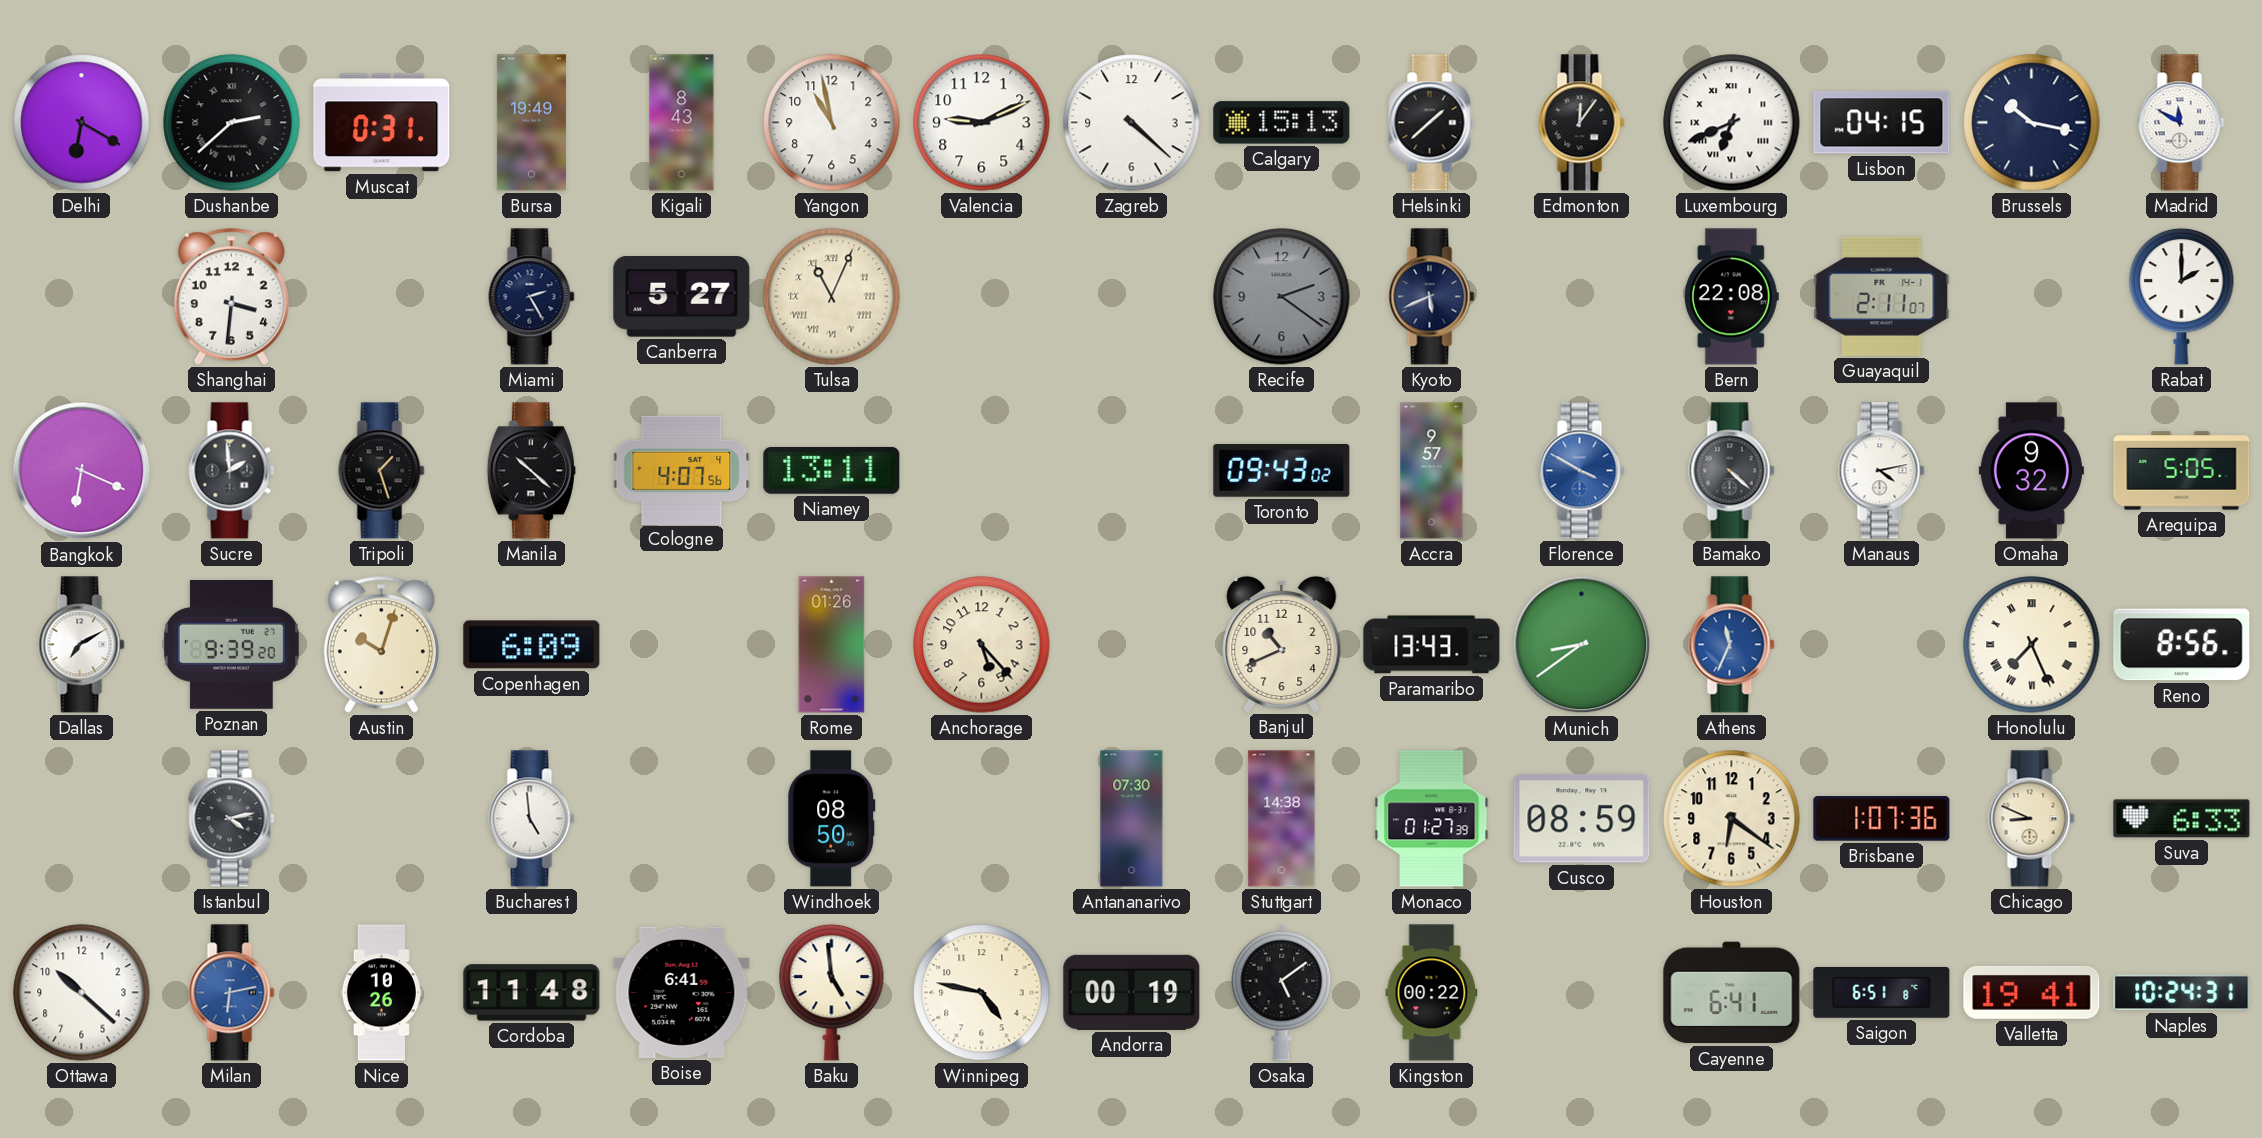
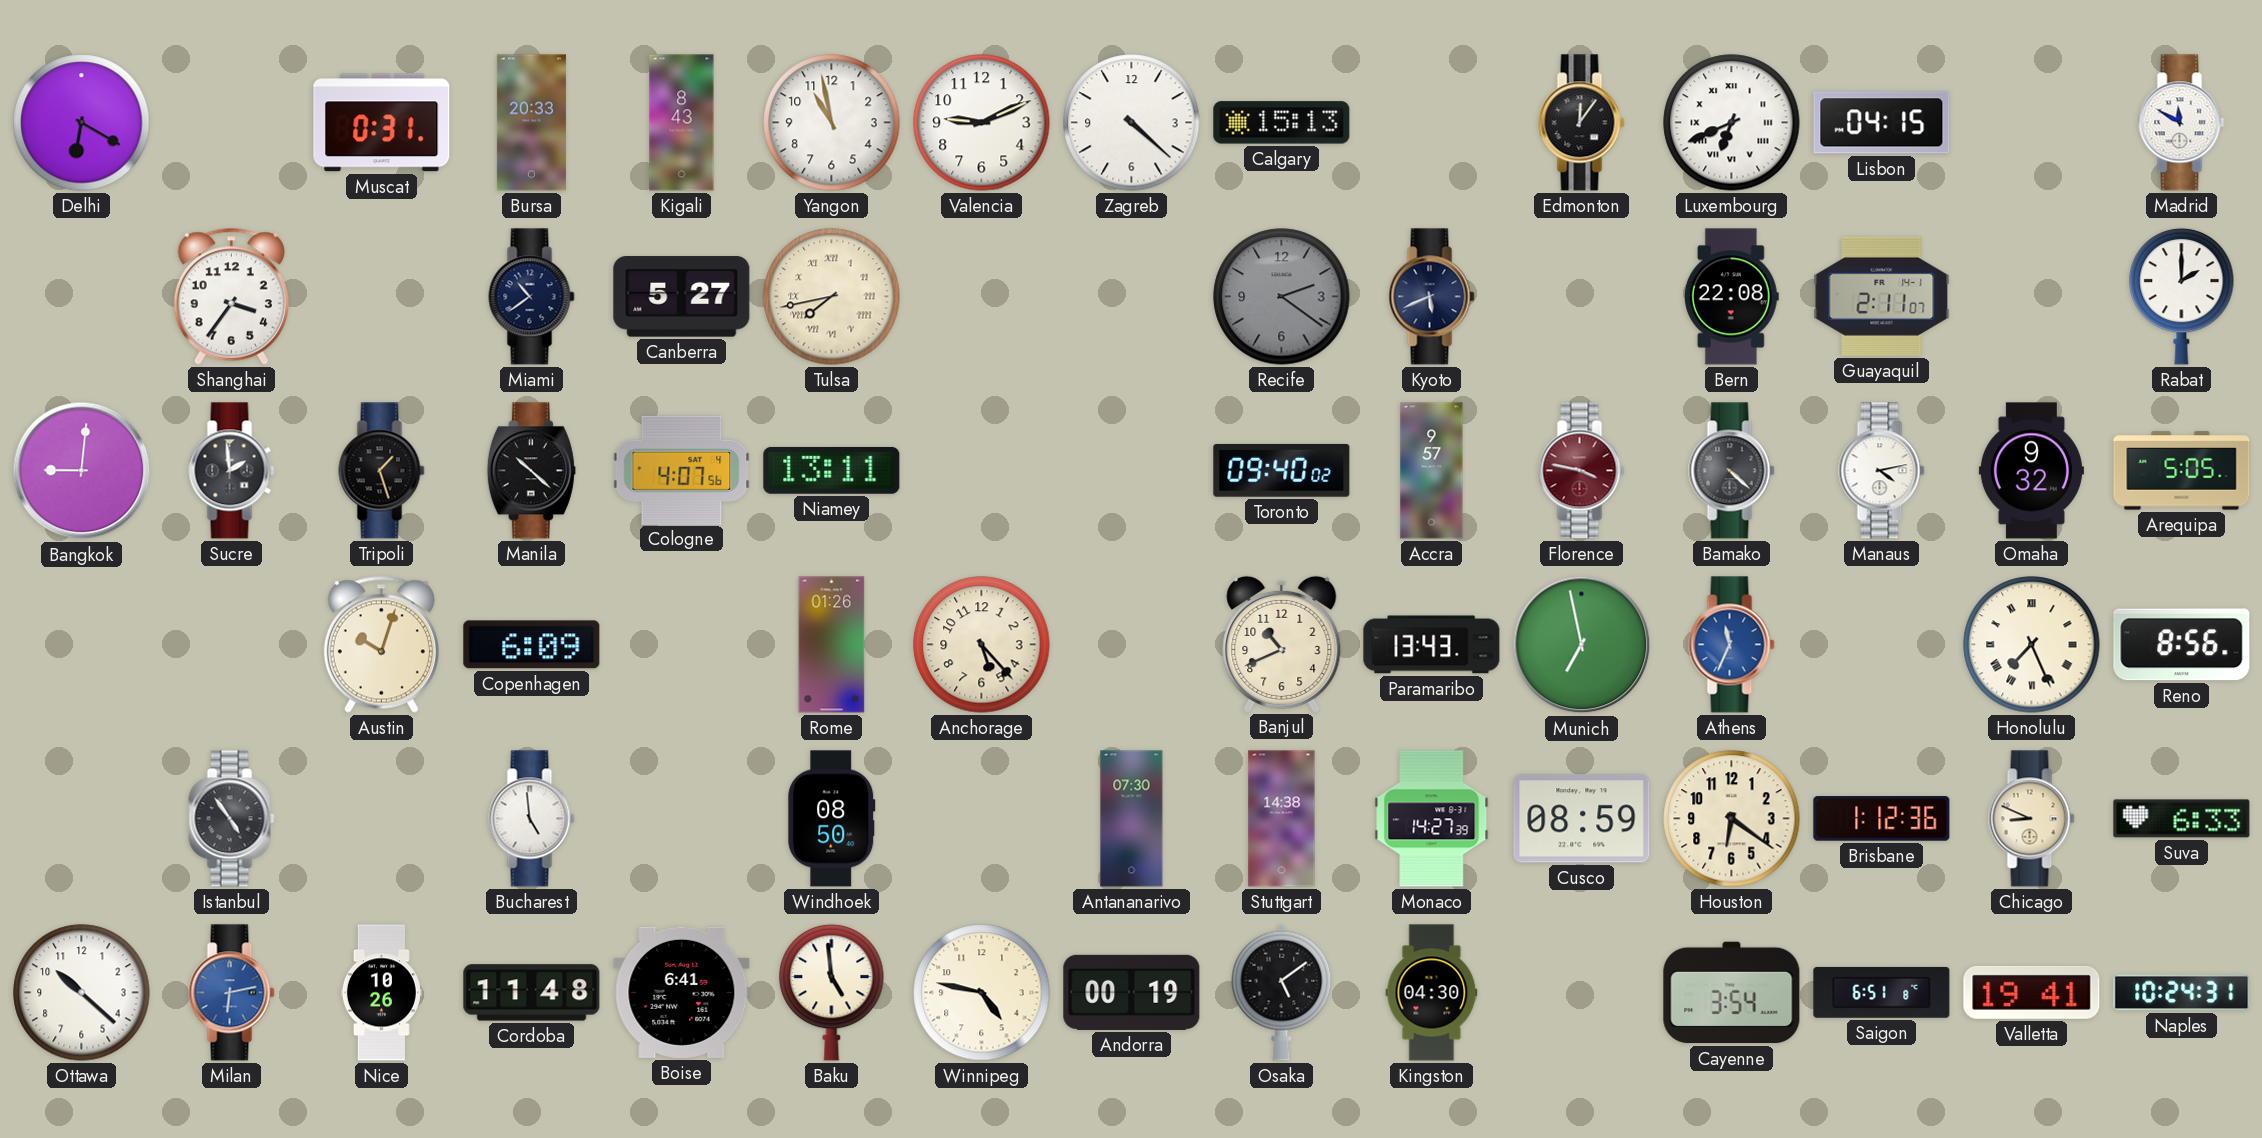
Dushanbe: 2:38 -> none
Bursa: 19:49 -> 20:33
Helsinki: 1:38 -> none
Brussels: 10:17 -> none
Shanghai: 3:31 -> 3:36
Miami: 2:25 -> 10:39
Tulsa: 11:04 -> 7:43
Bangkok: 6:19 -> 9:01
Toronto: 09:43 -> 09:40
Florence: 3:50 -> 3:47
Florence dial: blue -> burgundy
Dallas: 7:10 -> none
Poznan: 9:39 -> none
Munich: 8:39 -> 6:58
Istanbul: 4:13 -> 4:54
Monaco: 01:27 -> 14:27
Brisbane: 1:07 -> 1:12
Kingston: 00:22 -> 04:30
Cayenne: 6:41 -> 3:54
